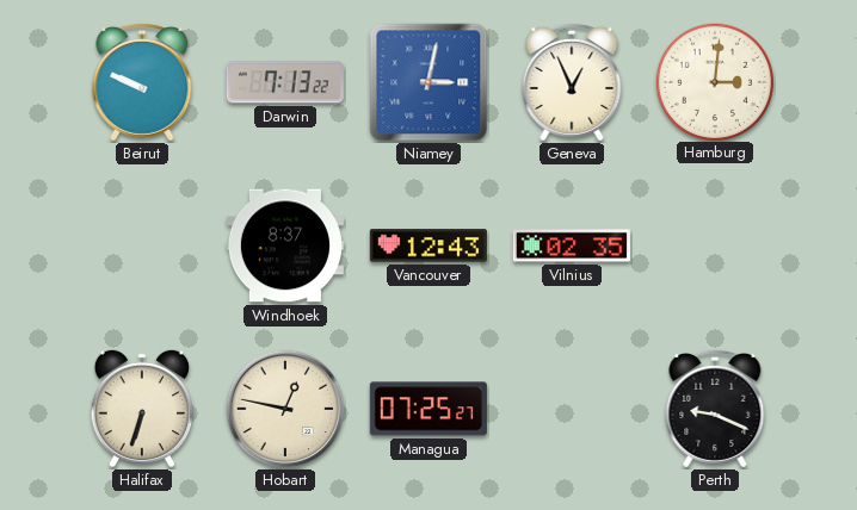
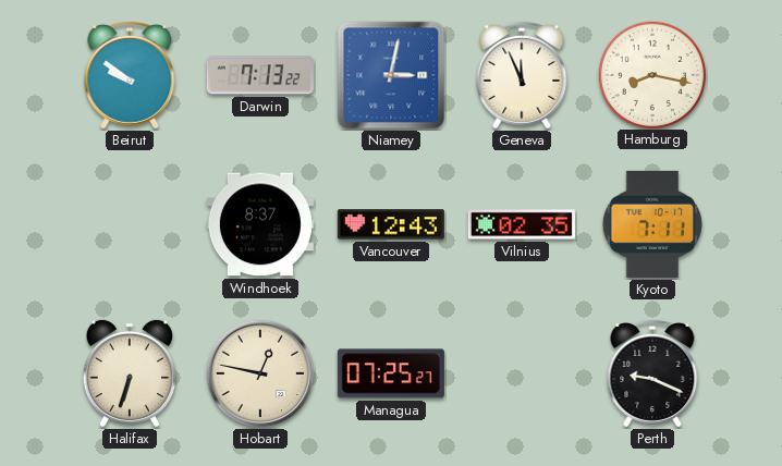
Beirut: 9:49 -> 9:51
Geneva: 12:56 -> 11:56
Hamburg: 3:01 -> 8:17
Kyoto: none -> 7:11
